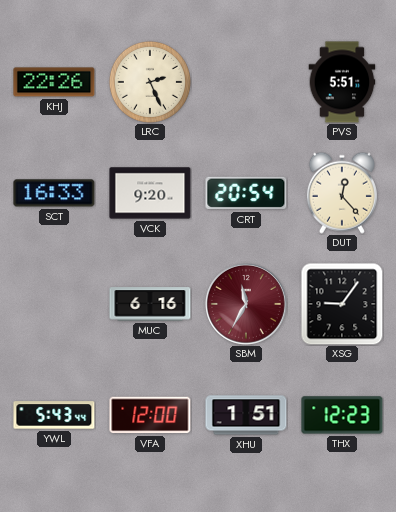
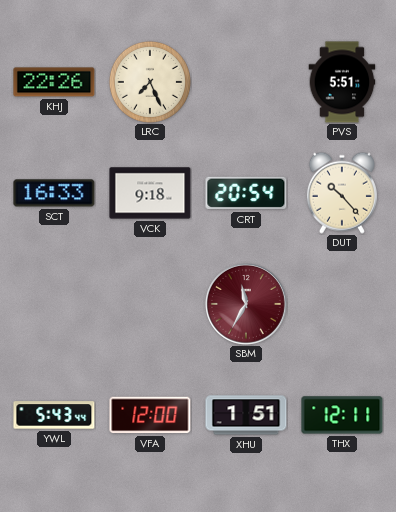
LRC: 2:26 -> 7:26
VCK: 9:20 -> 9:18
DUT: 12:23 -> 10:23
MUC: 6:16 -> none
XSG: 9:06 -> none
THX: 12:23 -> 12:11
